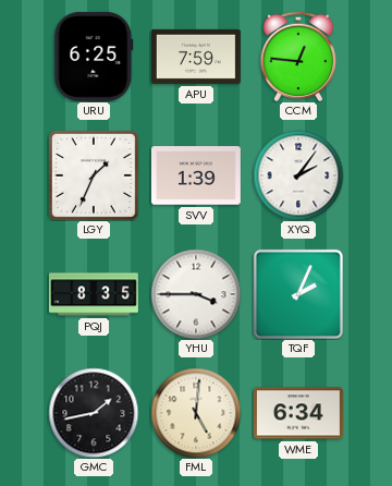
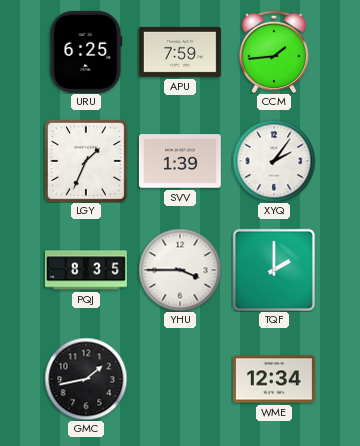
CCM: 12:46 -> 1:44
TQF: 2:04 -> 2:00
FML: 5:01 -> none
WME: 6:34 -> 12:34
